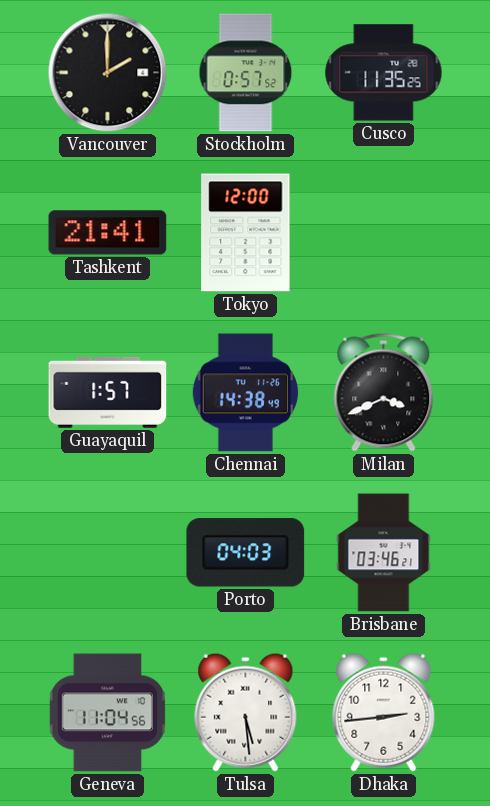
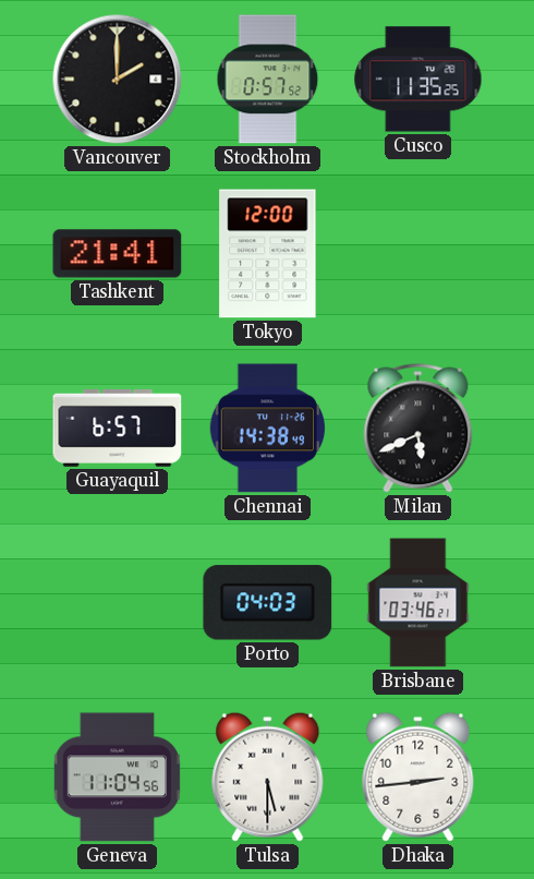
Guayaquil: 1:57 -> 6:57
Milan: 3:41 -> 5:41
Tulsa: 5:29 -> 5:30
